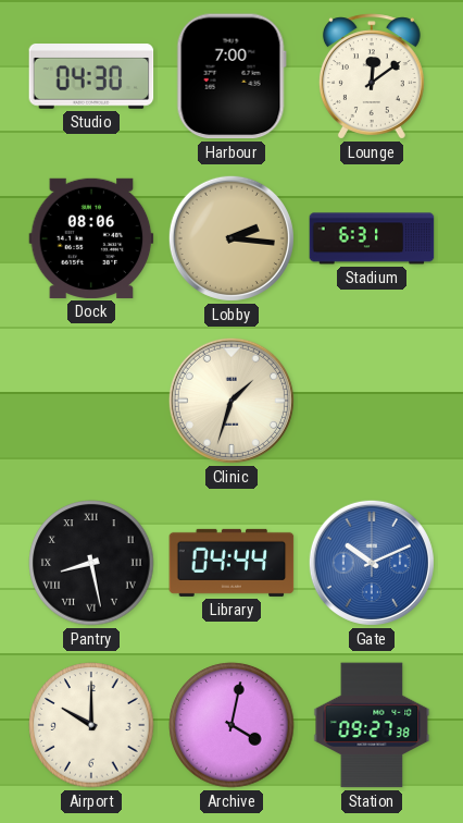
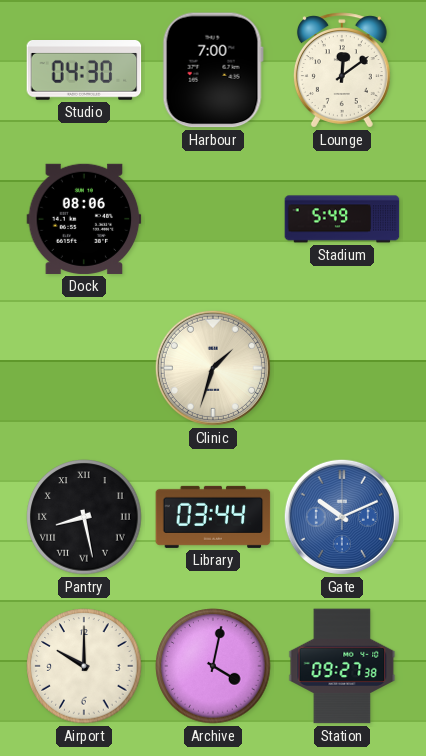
Lobby: 2:16 -> none
Stadium: 6:31 -> 5:49
Library: 04:44 -> 03:44
